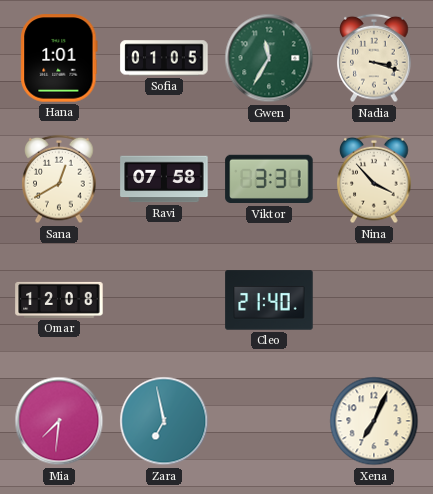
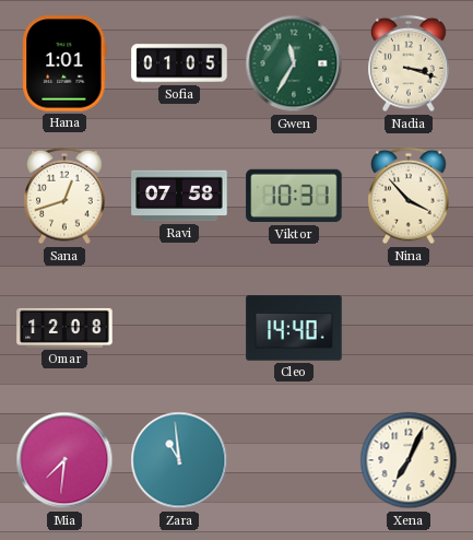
Sana: 12:40 -> 12:42
Viktor: 3:31 -> 10:31
Cleo: 21:40 -> 14:40
Zara: 6:58 -> 10:59
